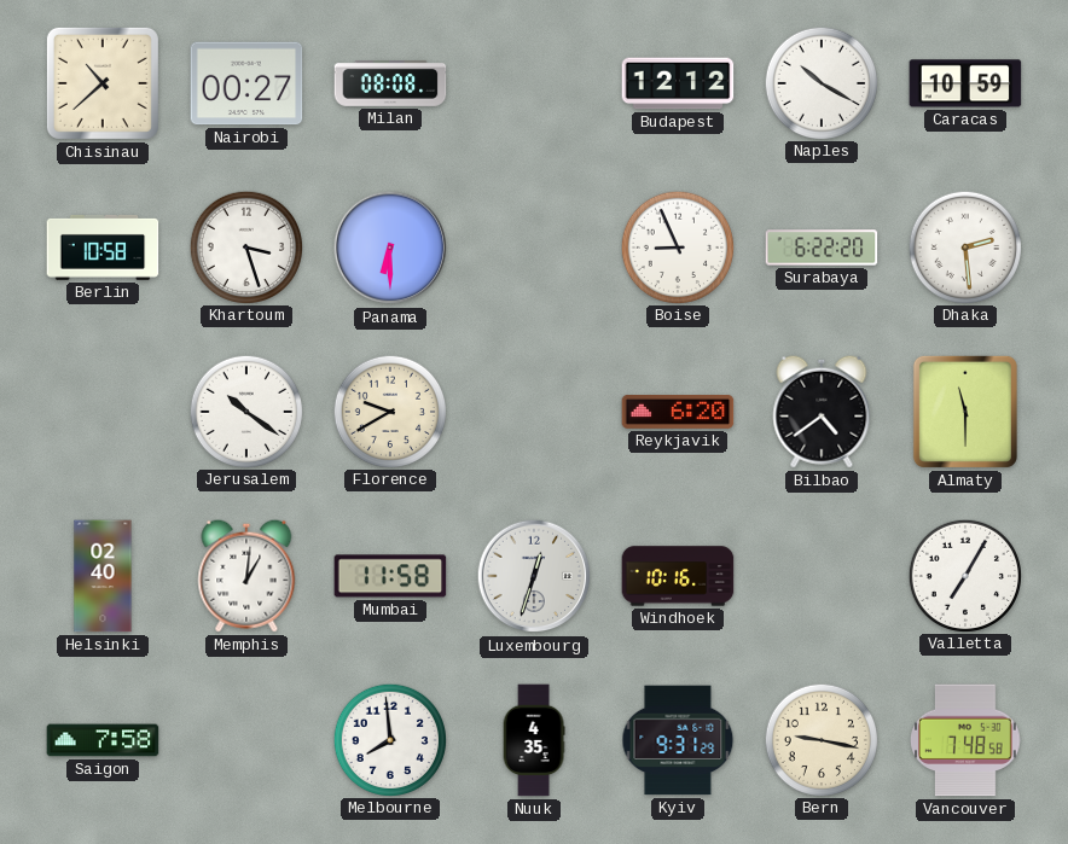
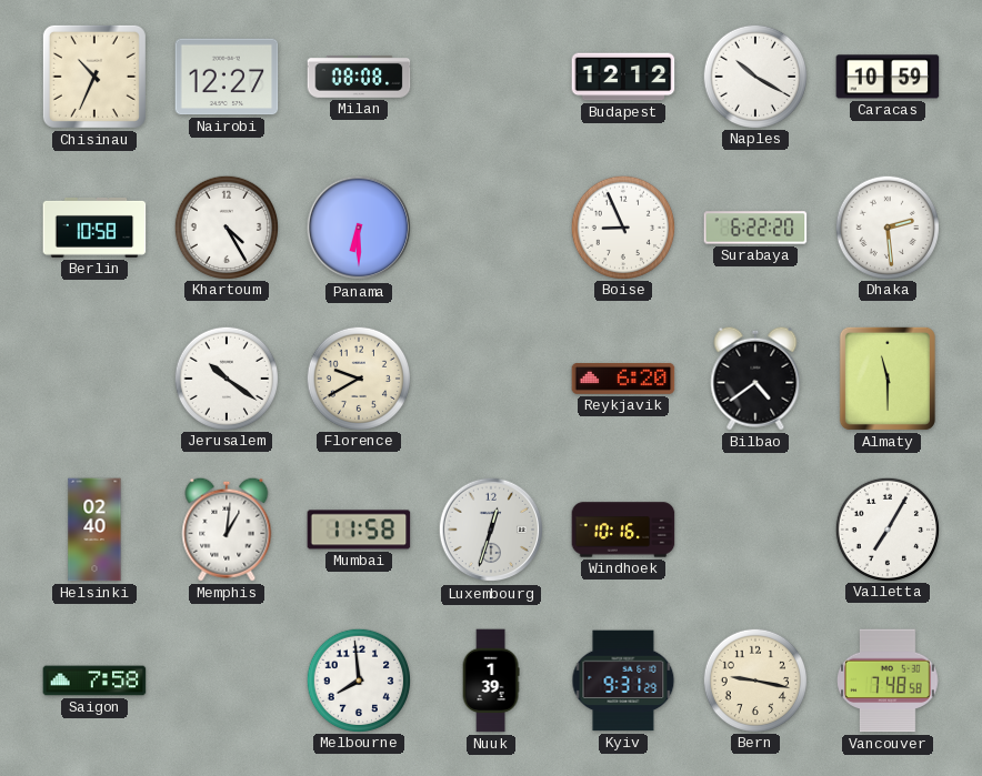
Chisinau: 10:38 -> 10:34
Nairobi: 00:27 -> 12:27
Khartoum: 3:27 -> 4:25
Nuuk: 4:35 -> 1:39
